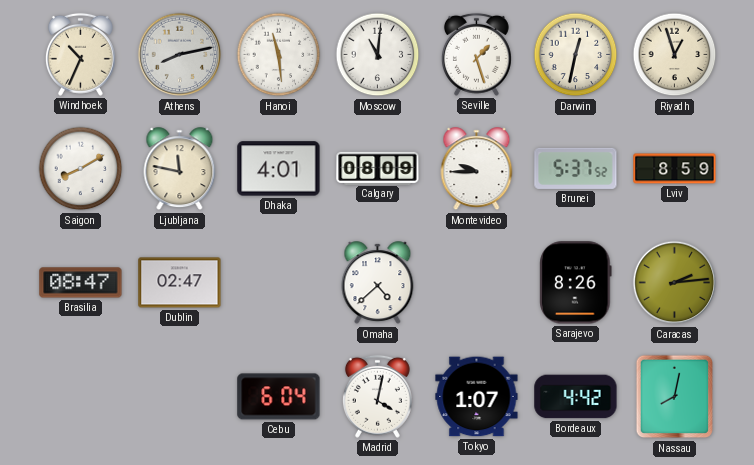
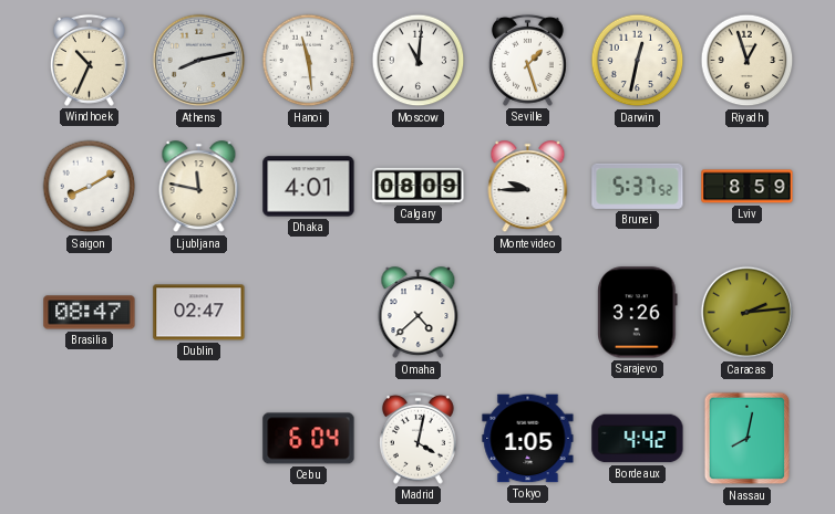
Sarajevo: 8:26 -> 3:26
Tokyo: 1:07 -> 1:05
